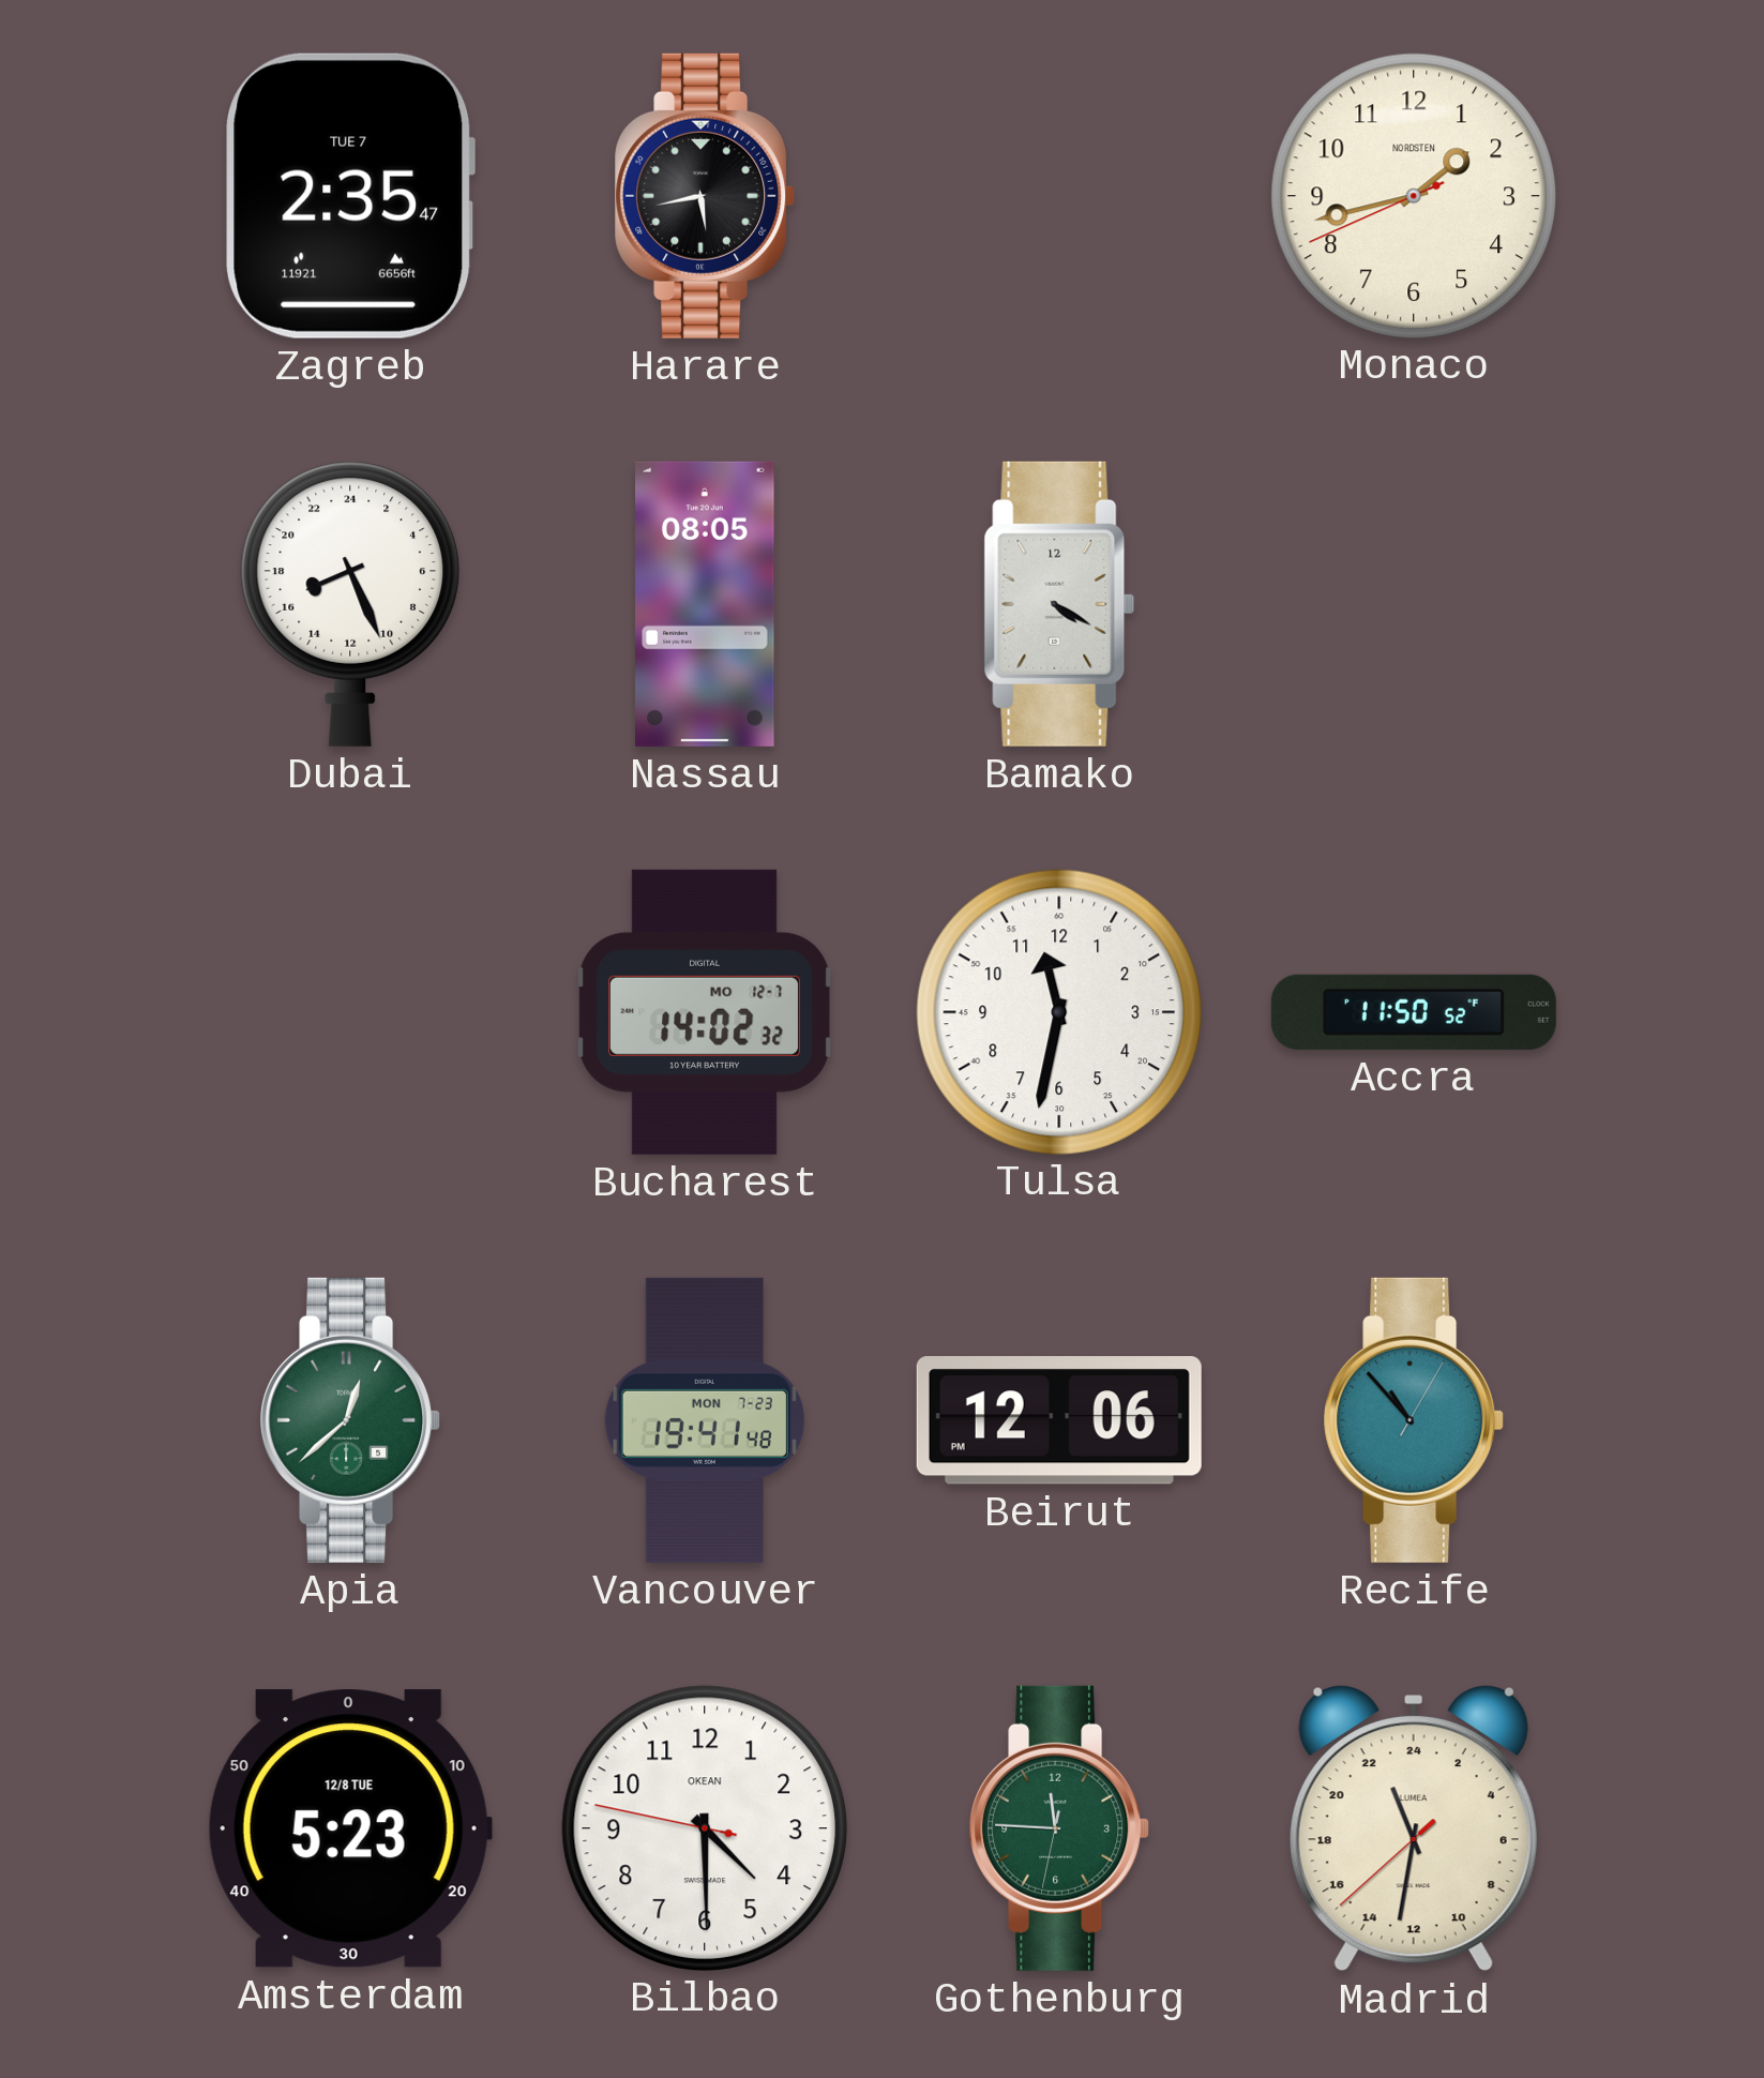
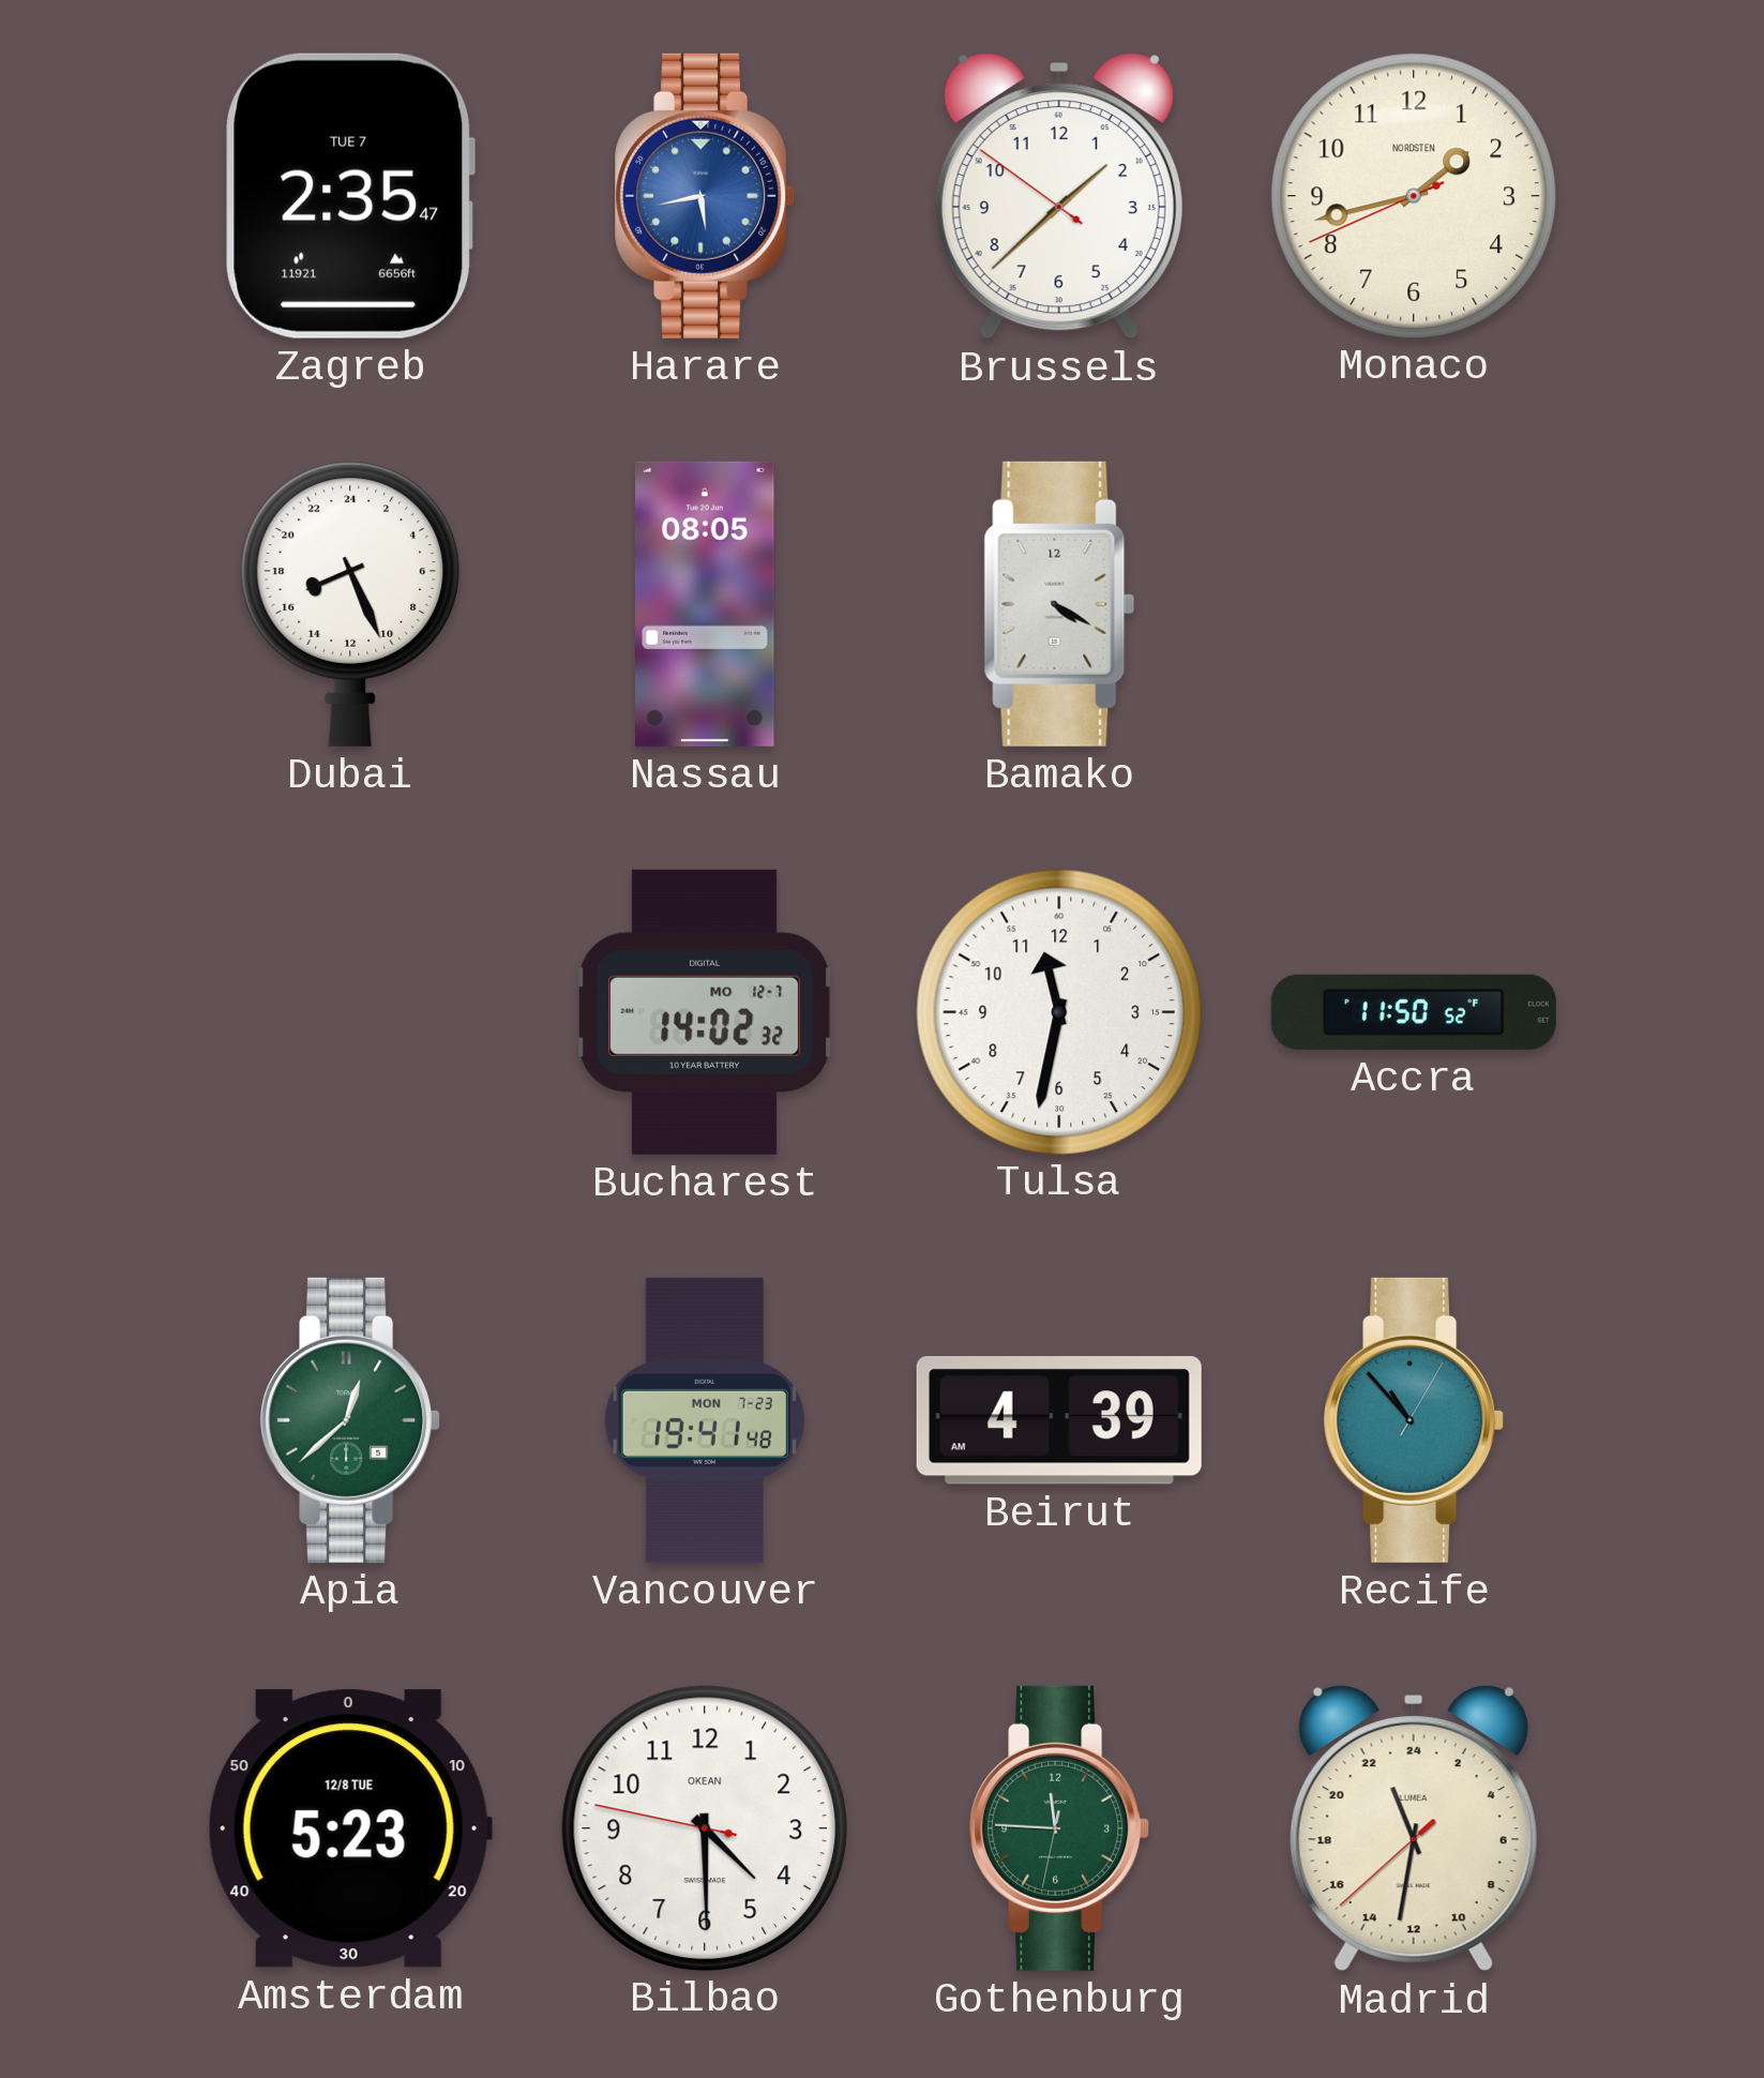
Harare dial: black -> blue
Brussels: none -> 1:37
Beirut: 12:06 -> 4:39
